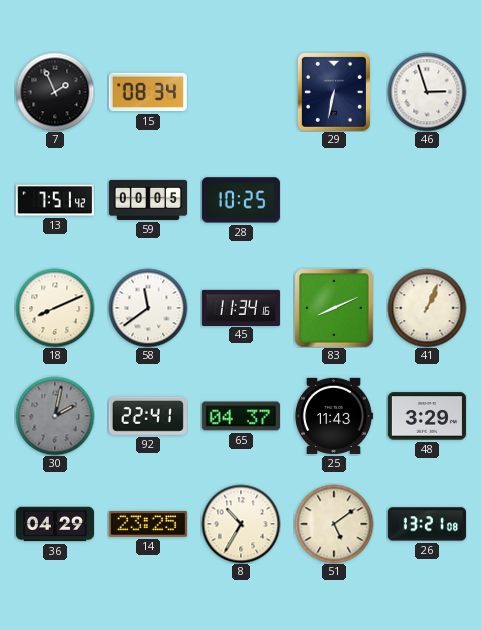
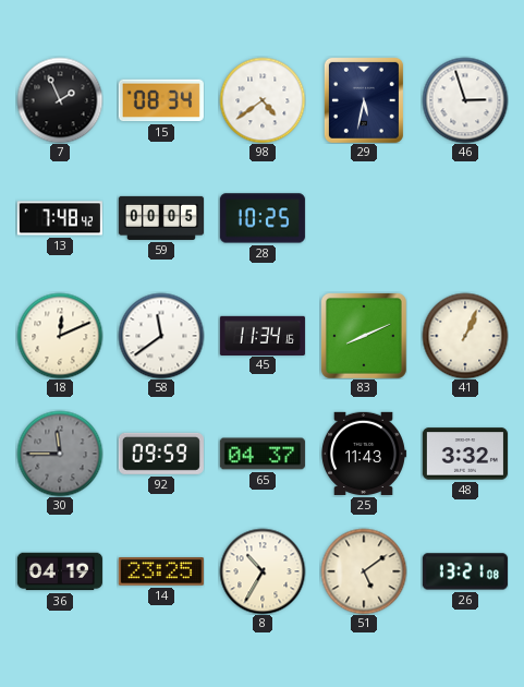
98: none -> 4:39
29: 6:32 -> 5:32
13: 7:51 -> 7:48
18: 8:11 -> 12:11
30: 2:02 -> 11:45
92: 22:41 -> 09:59
48: 3:29 -> 3:32
36: 04:29 -> 04:19
